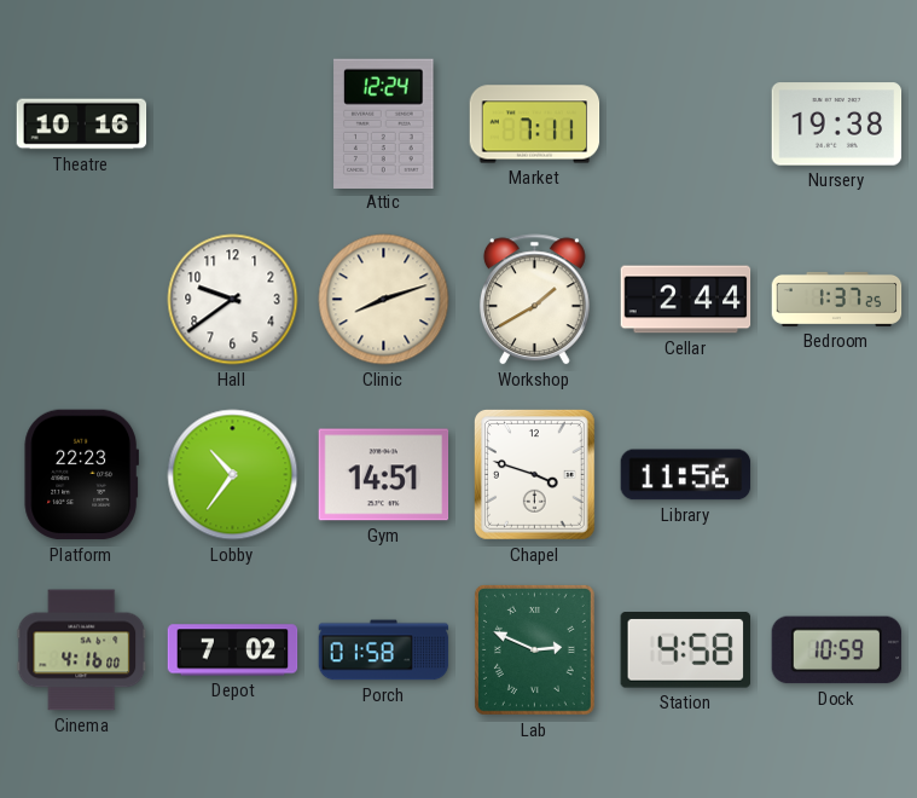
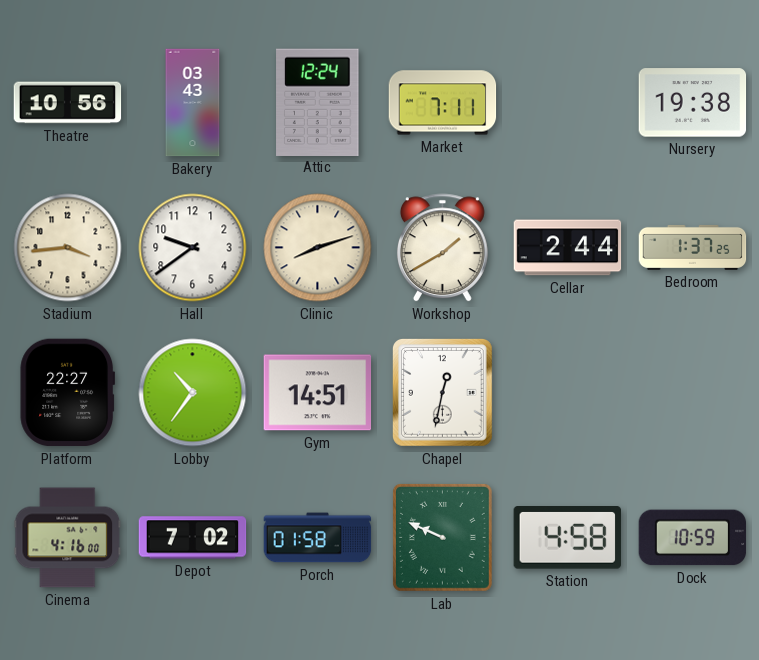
Theatre: 10:16 -> 10:56
Bakery: none -> 03:43
Stadium: none -> 3:44
Platform: 22:23 -> 22:27
Chapel: 3:48 -> 12:32
Library: 11:56 -> none
Lab: 2:49 -> 9:49
